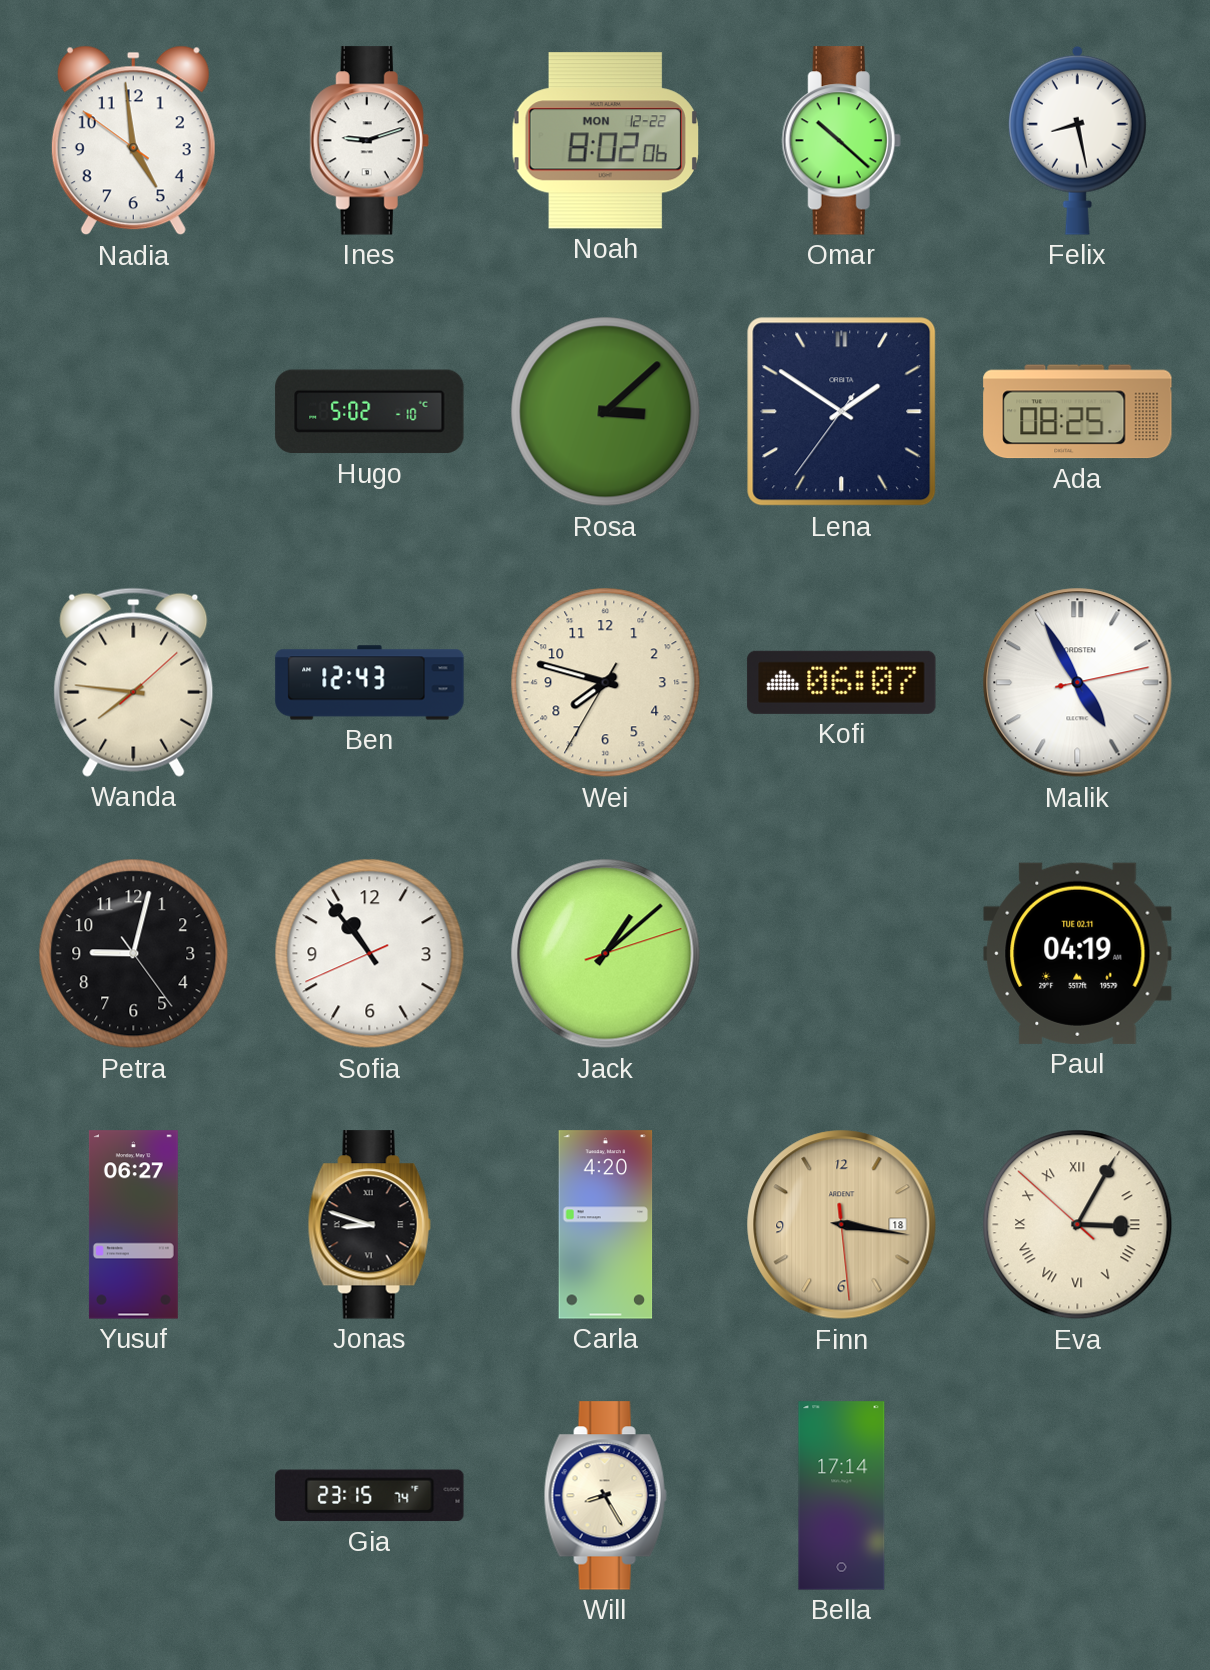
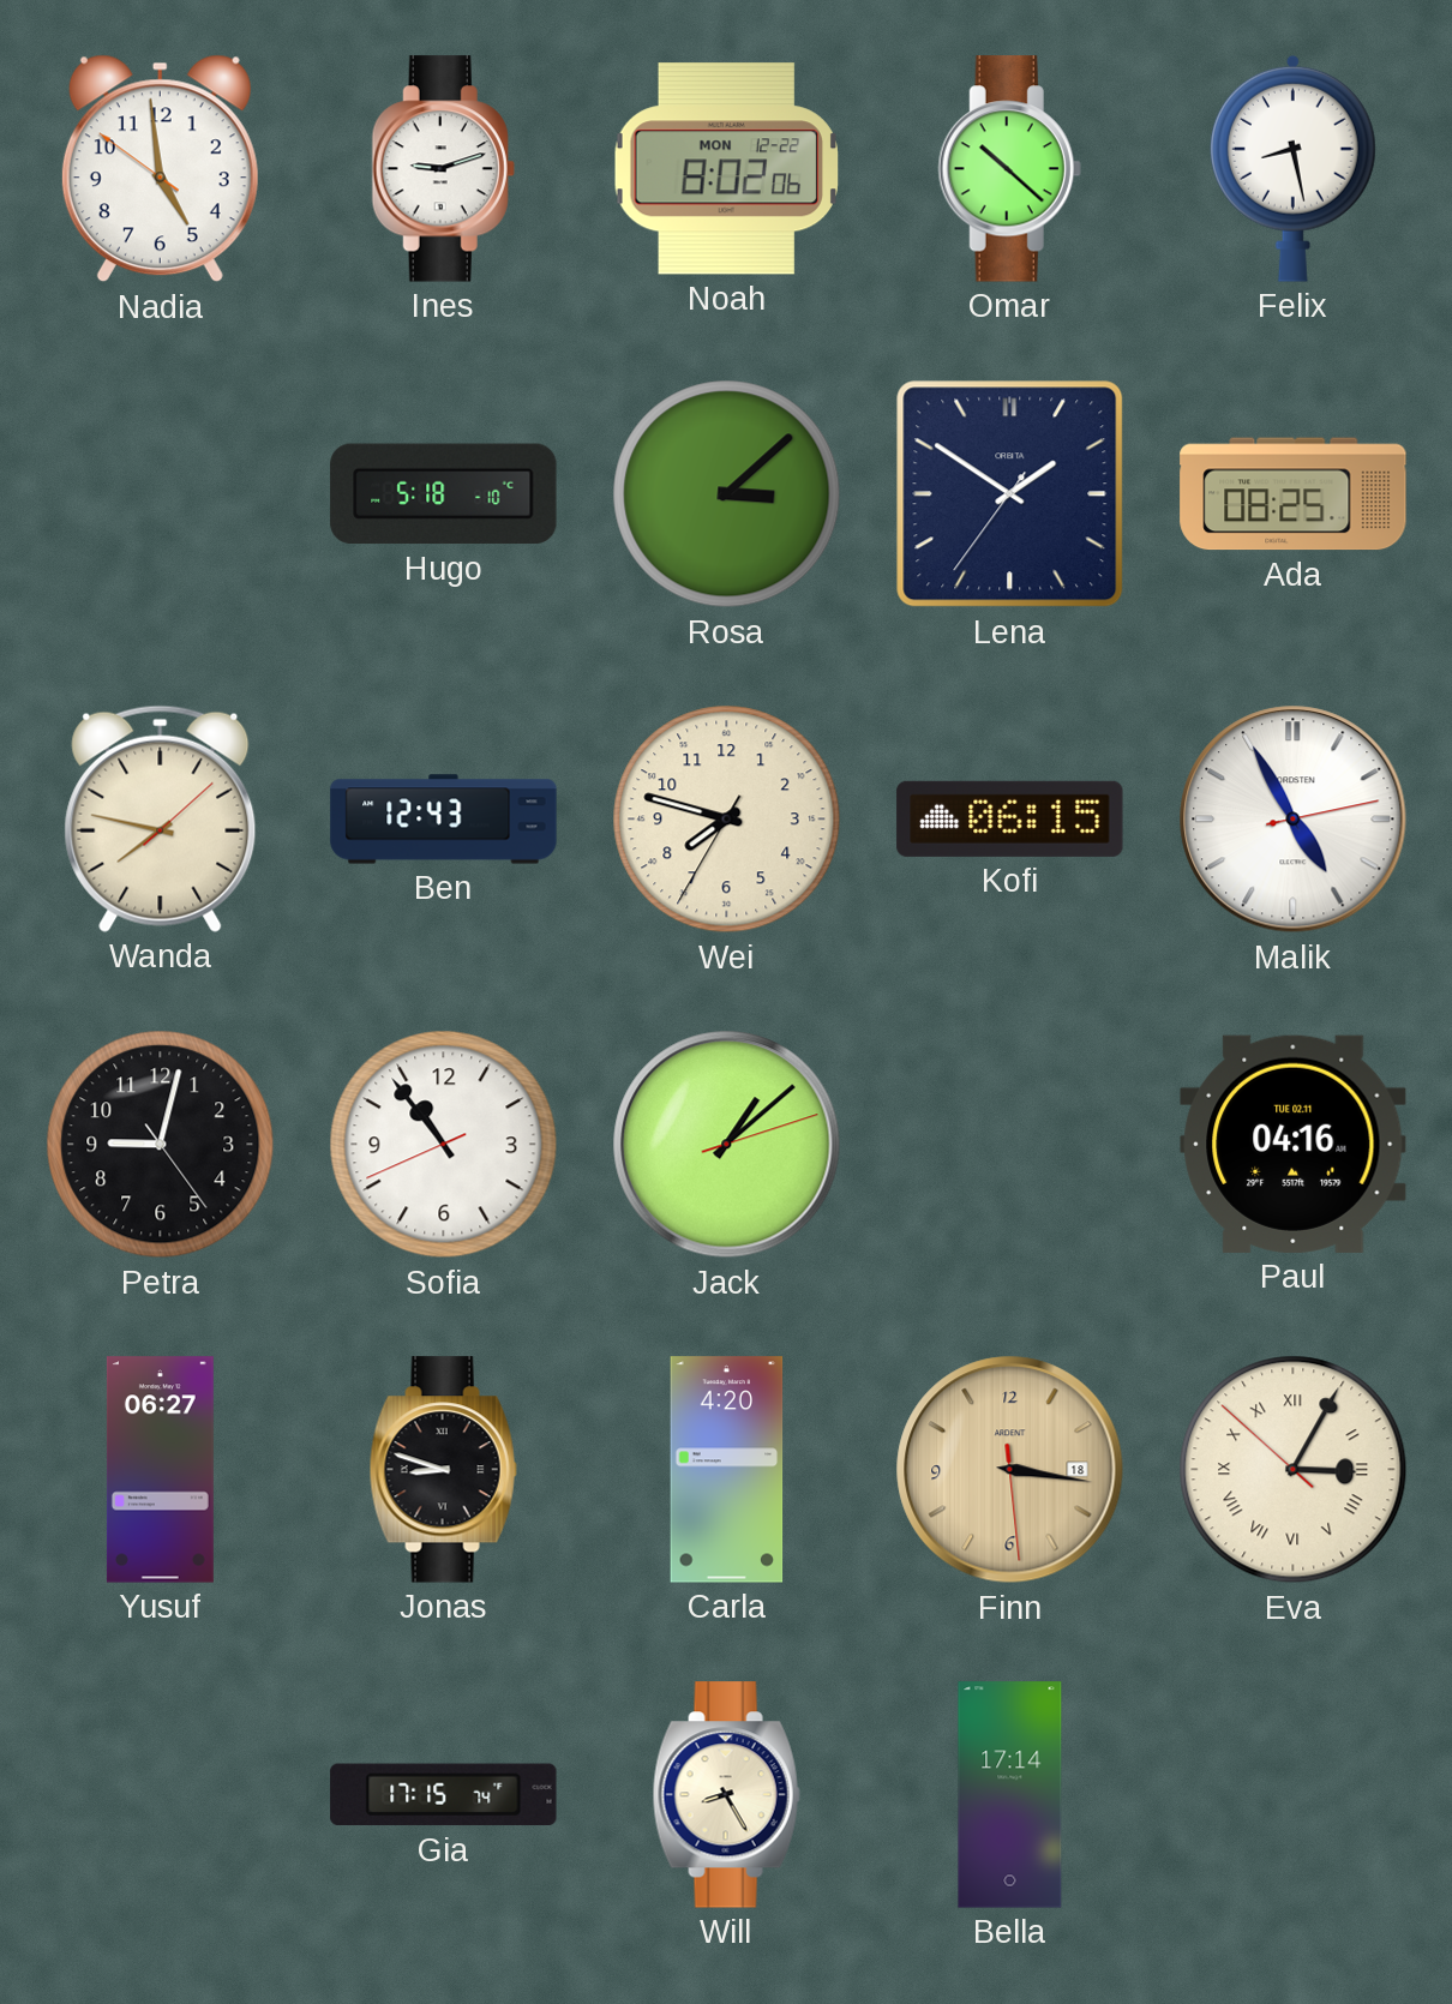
Hugo: 5:02 -> 5:18
Wanda: 7:46 -> 7:47
Kofi: 06:07 -> 06:15
Paul: 04:19 -> 04:16
Gia: 23:15 -> 17:15
